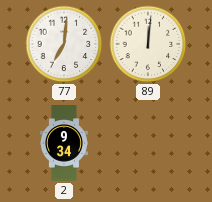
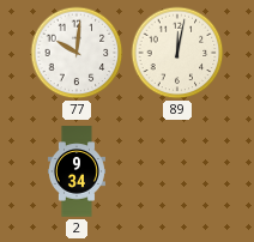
77: 7:01 -> 10:01
89: 12:01 -> 12:02
